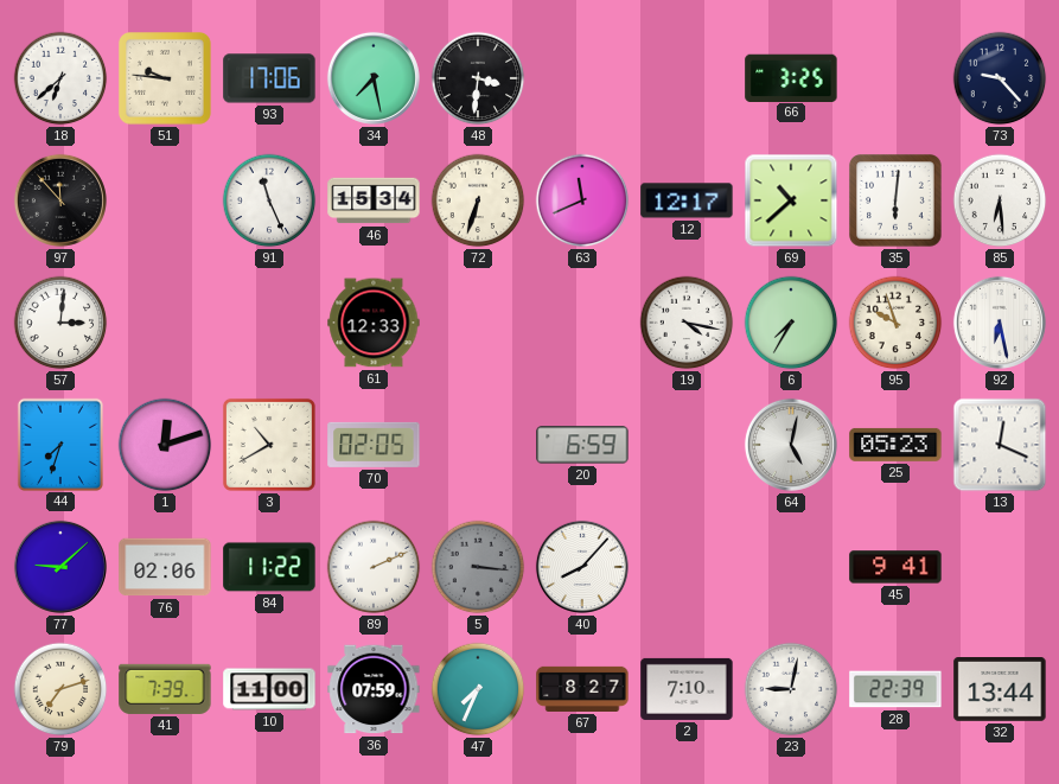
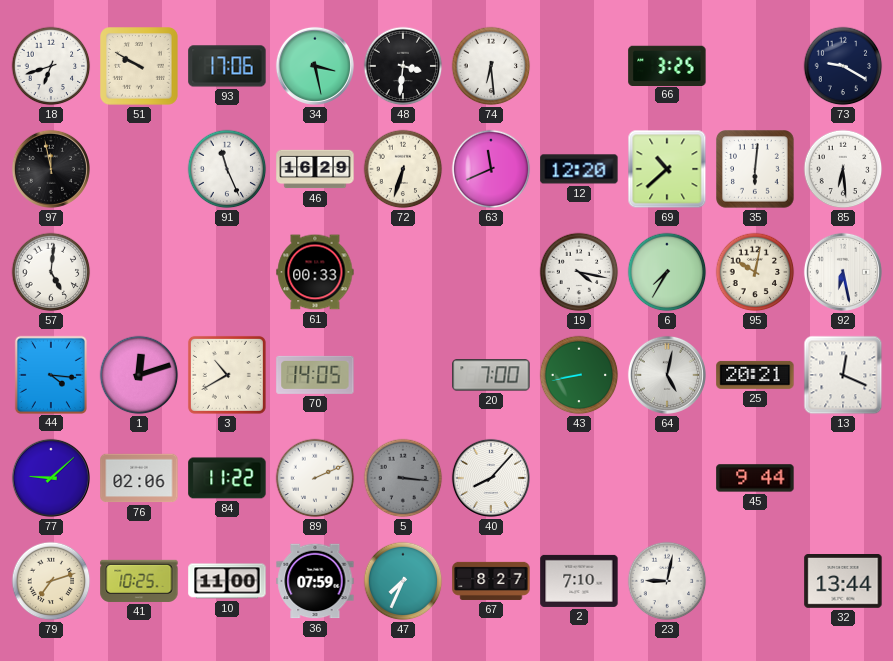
18: 6:38 -> 6:42
51: 9:46 -> 9:50
34: 7:28 -> 3:28
74: none -> 6:29
73: 9:23 -> 9:20
97: 11:53 -> 11:58
46: 15:34 -> 16:29
12: 12:17 -> 12:20
57: 3:01 -> 5:01
61: 12:33 -> 00:33
95: 9:57 -> 10:02
44: 7:33 -> 4:16
70: 02:05 -> 14:05
20: 6:59 -> 7:00
43: none -> 8:43
25: 05:23 -> 20:21
45: 9:41 -> 9:44
41: 7:39 -> 10:25
28: 22:39 -> none
